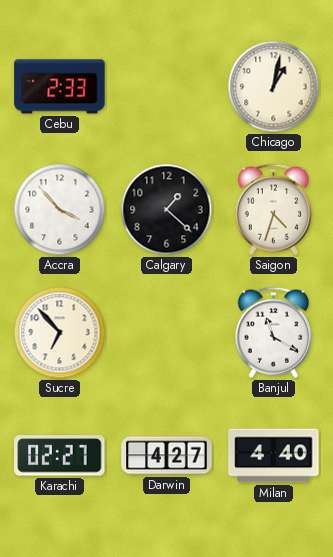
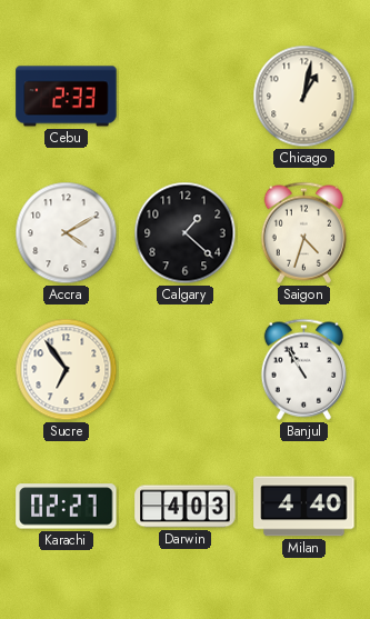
Accra: 3:53 -> 4:10
Sucre: 6:53 -> 6:54
Banjul: 11:20 -> 10:55
Darwin: 4:27 -> 4:03
